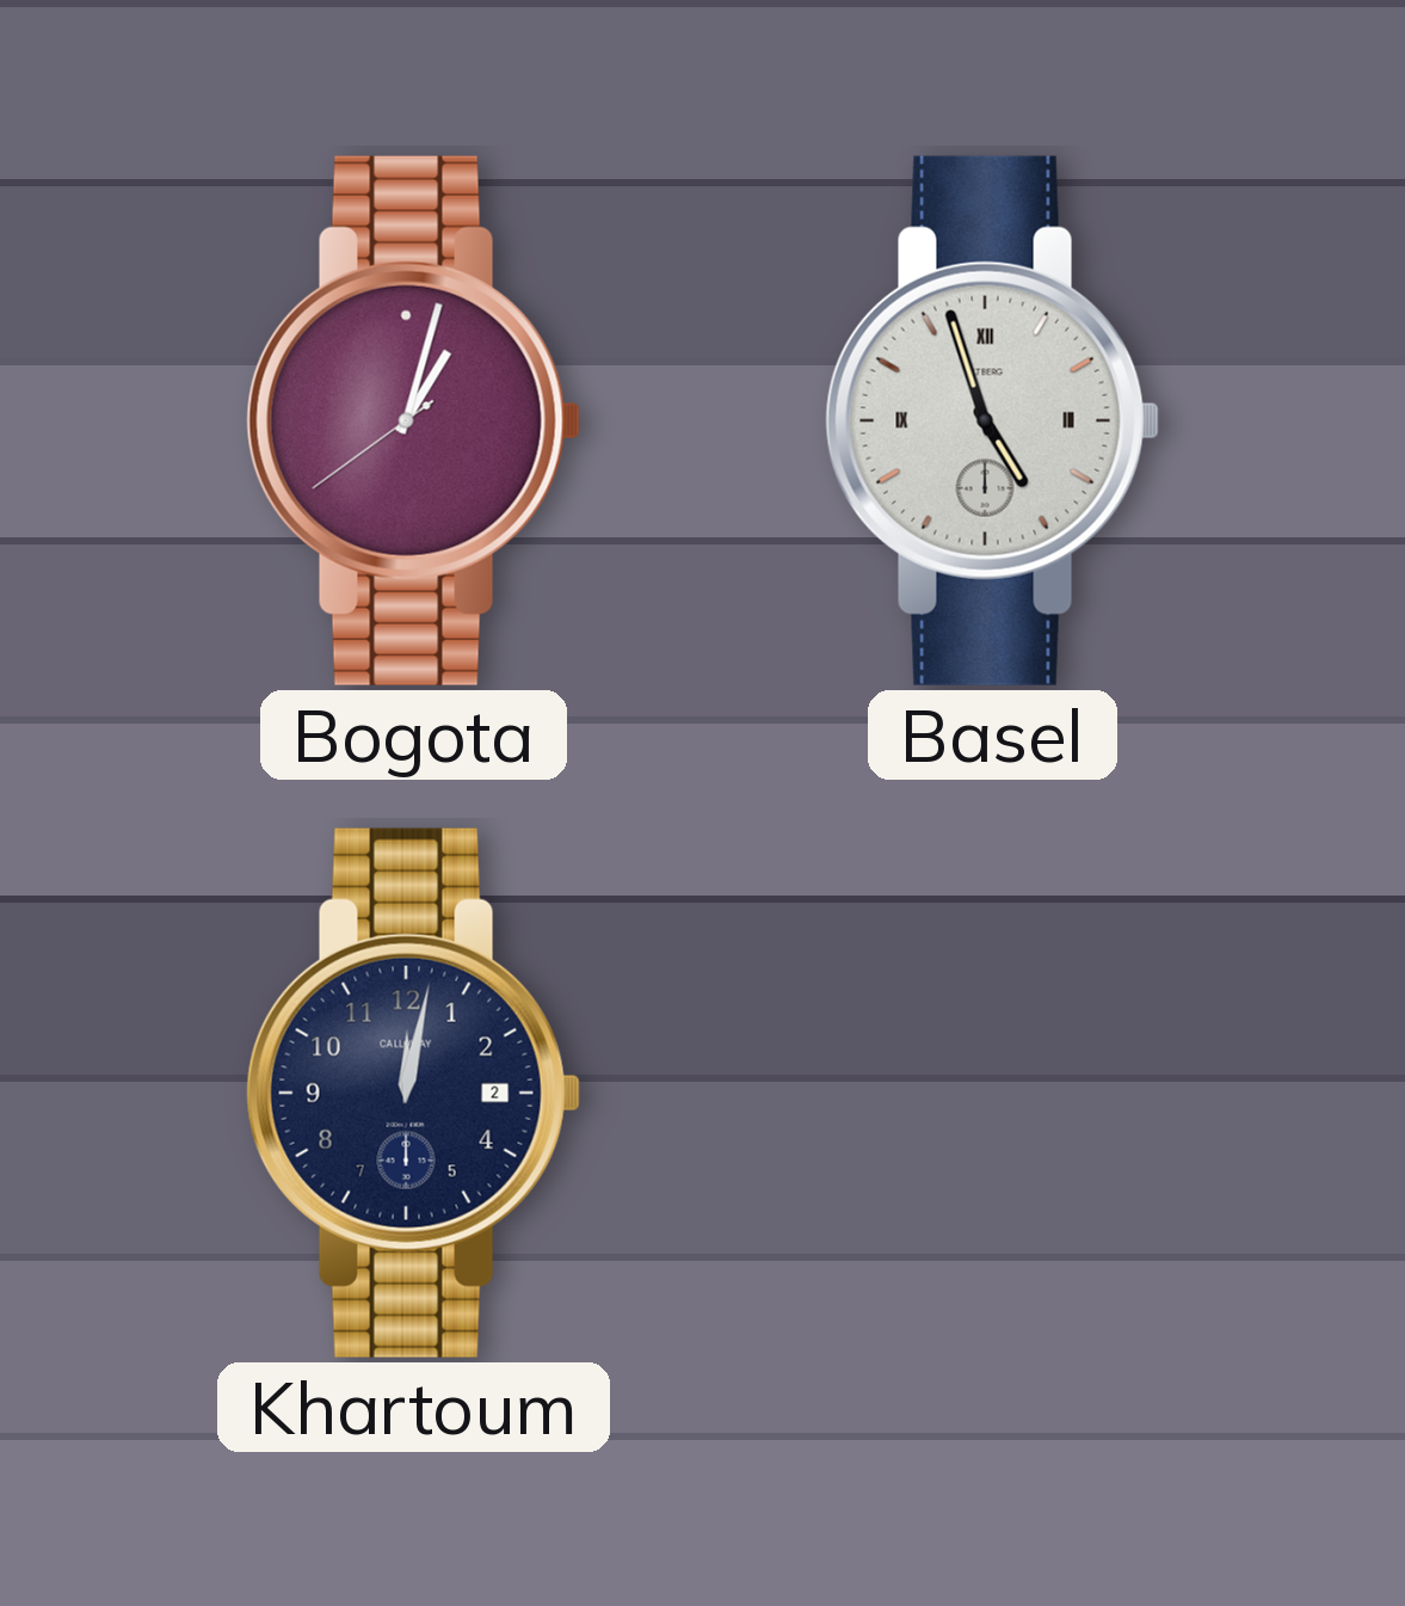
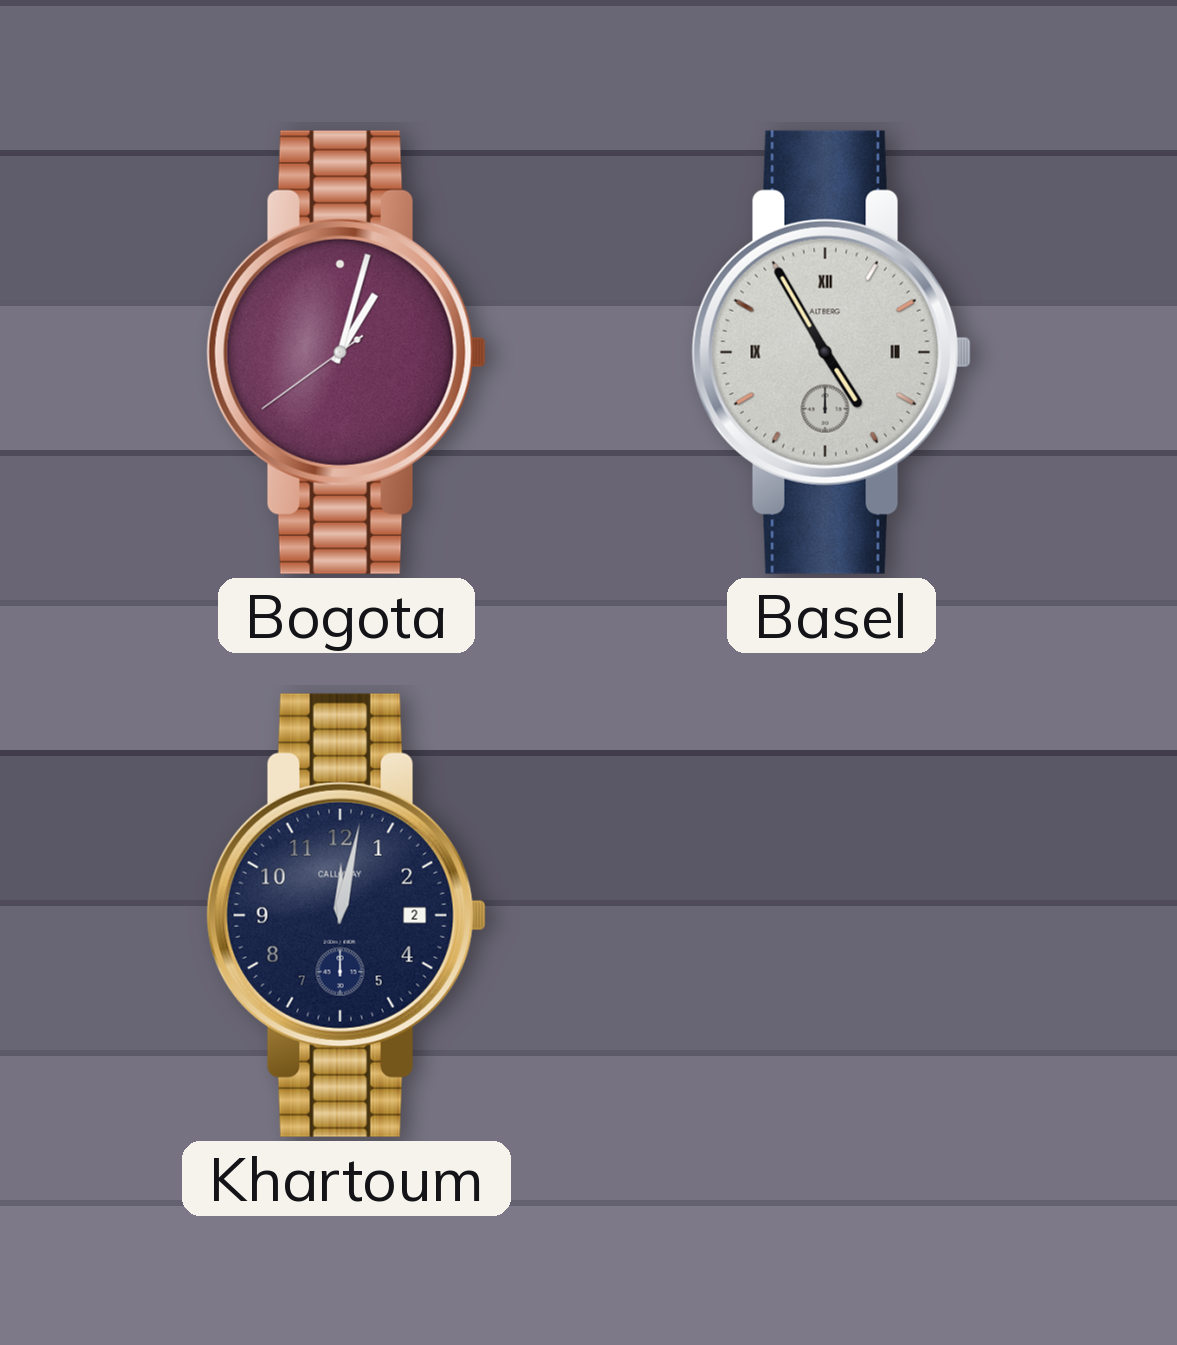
Basel: 4:57 -> 4:55
